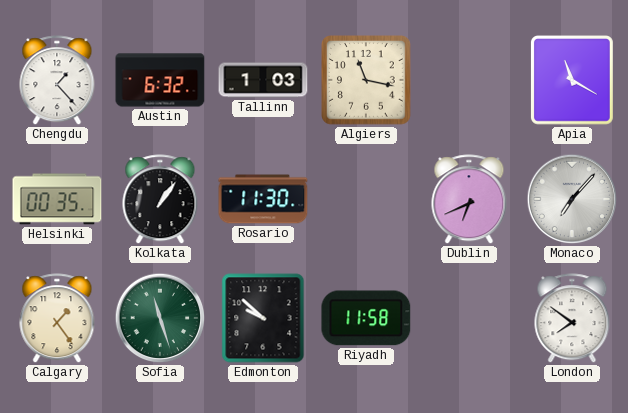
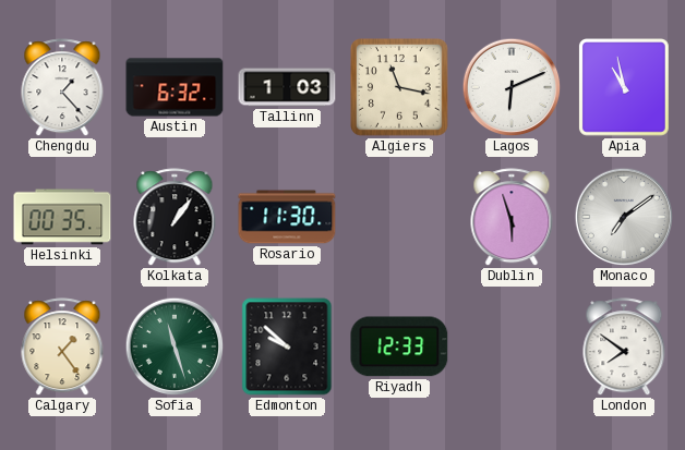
Lagos: none -> 6:11
Apia: 11:20 -> 10:58
Dublin: 6:41 -> 5:57
Monaco: 7:07 -> 7:09
Riyadh: 11:58 -> 12:33
